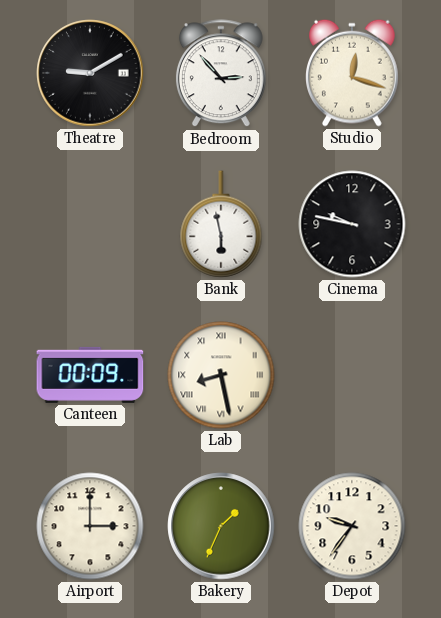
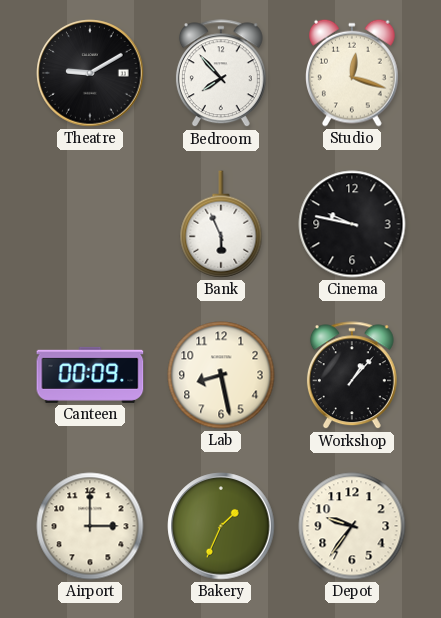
Bedroom: 2:53 -> 7:53
Bank: 5:58 -> 5:56
Lab numerals: Roman -> Arabic
Workshop: none -> 1:07
